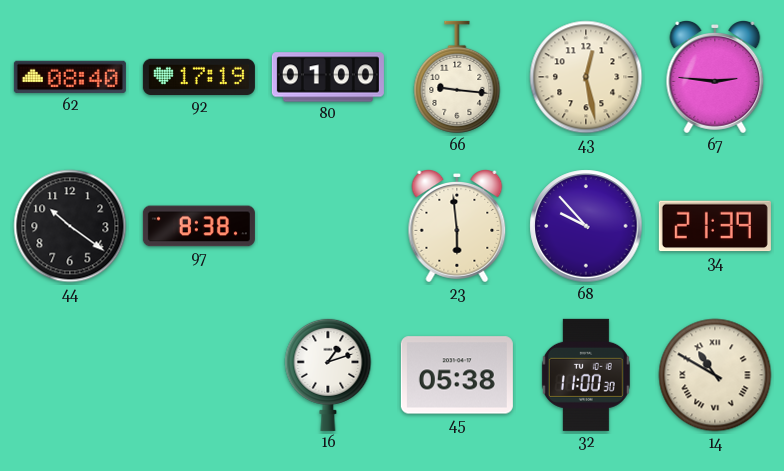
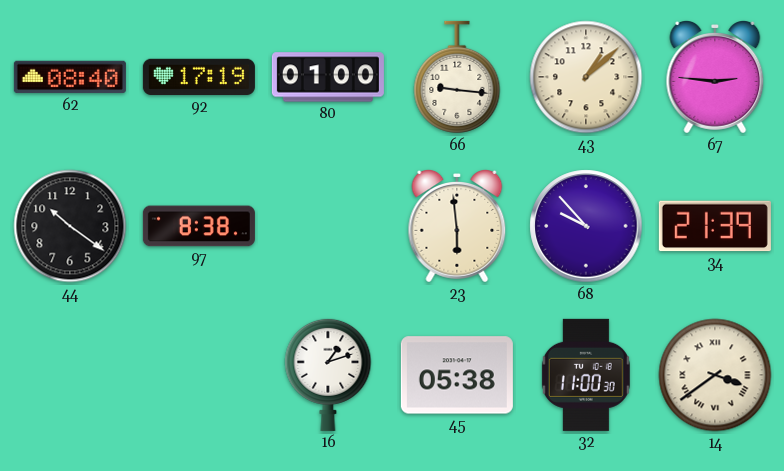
43: 12:28 -> 1:08
14: 10:50 -> 3:39
